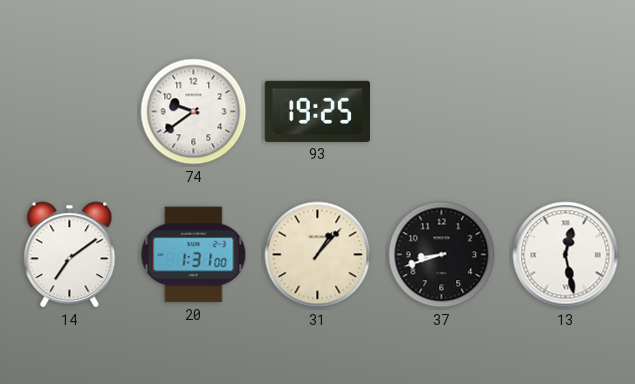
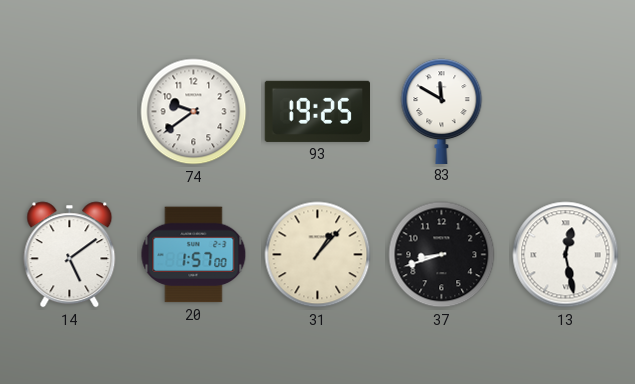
83: none -> 11:50
14: 7:09 -> 5:09
20: 1:31 -> 1:57
